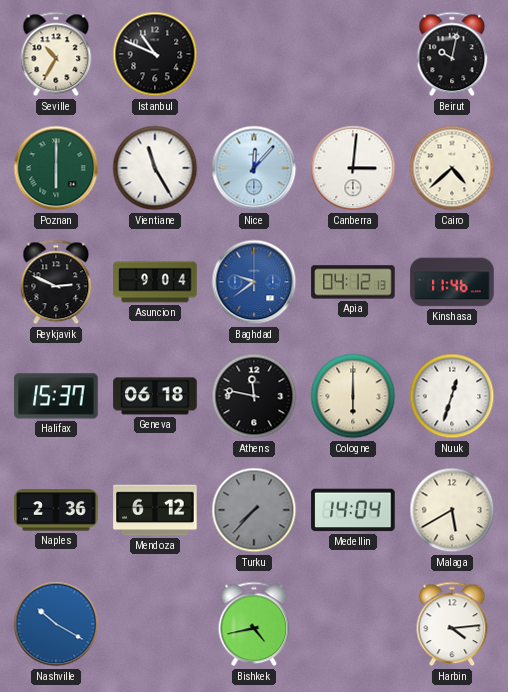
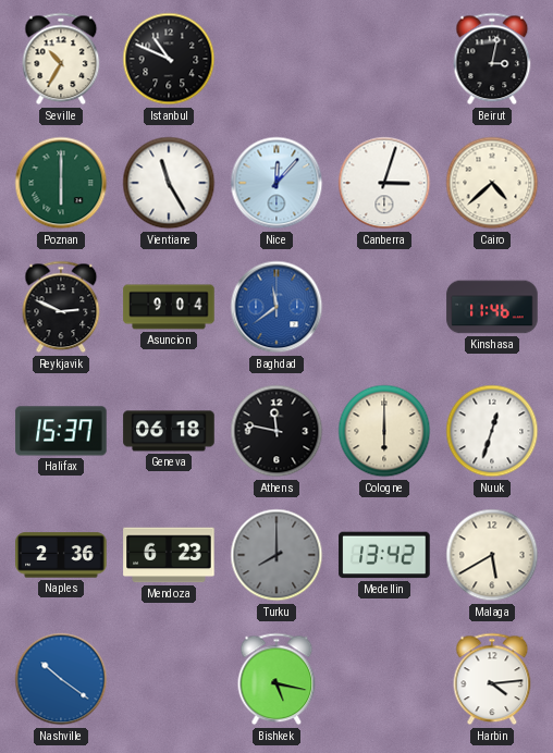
Beirut: 10:02 -> 3:02
Canberra: 3:01 -> 3:03
Baghdad: 9:39 -> 11:39
Apia: 04:12 -> none
Mendoza: 6:12 -> 6:23
Turku: 7:37 -> 8:00
Medellin: 14:04 -> 13:42
Nashville: 10:20 -> 10:21
Bishkek: 4:43 -> 5:17
